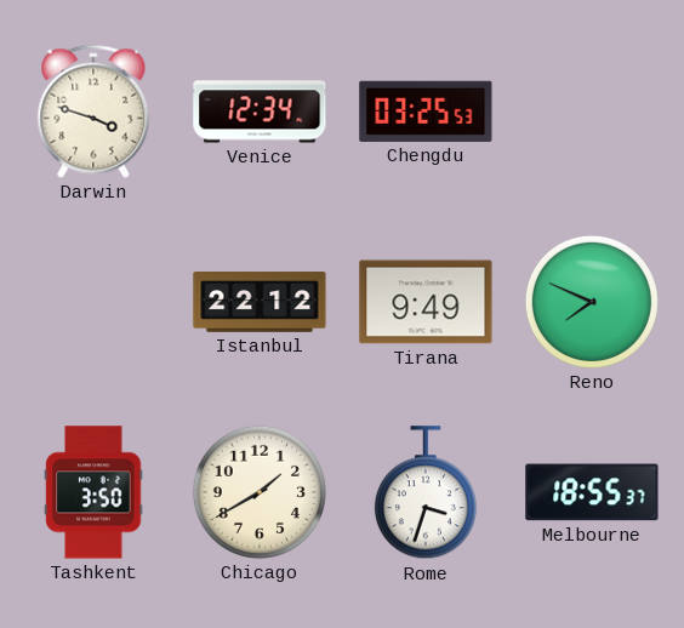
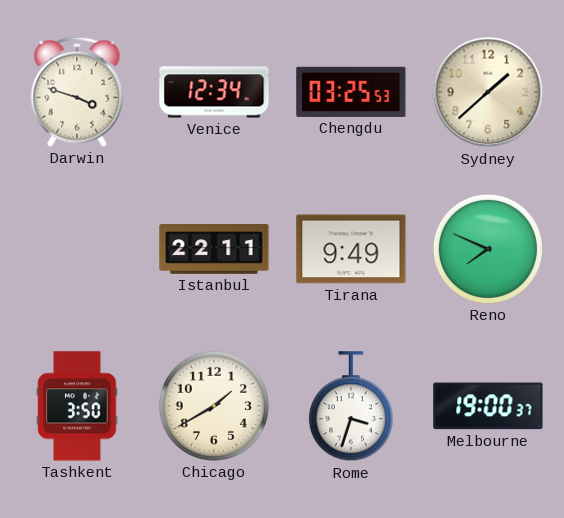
Sydney: none -> 1:38
Istanbul: 22:12 -> 22:11
Melbourne: 18:55 -> 19:00
